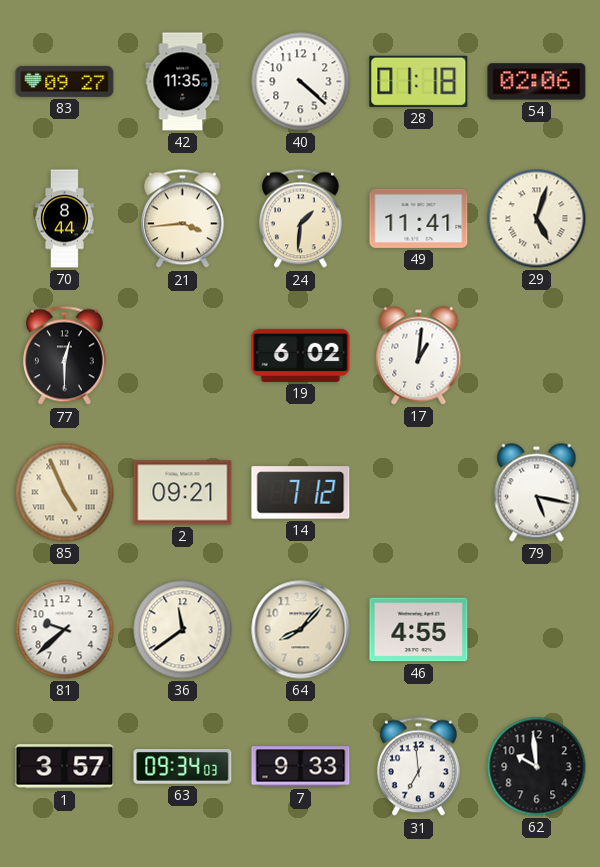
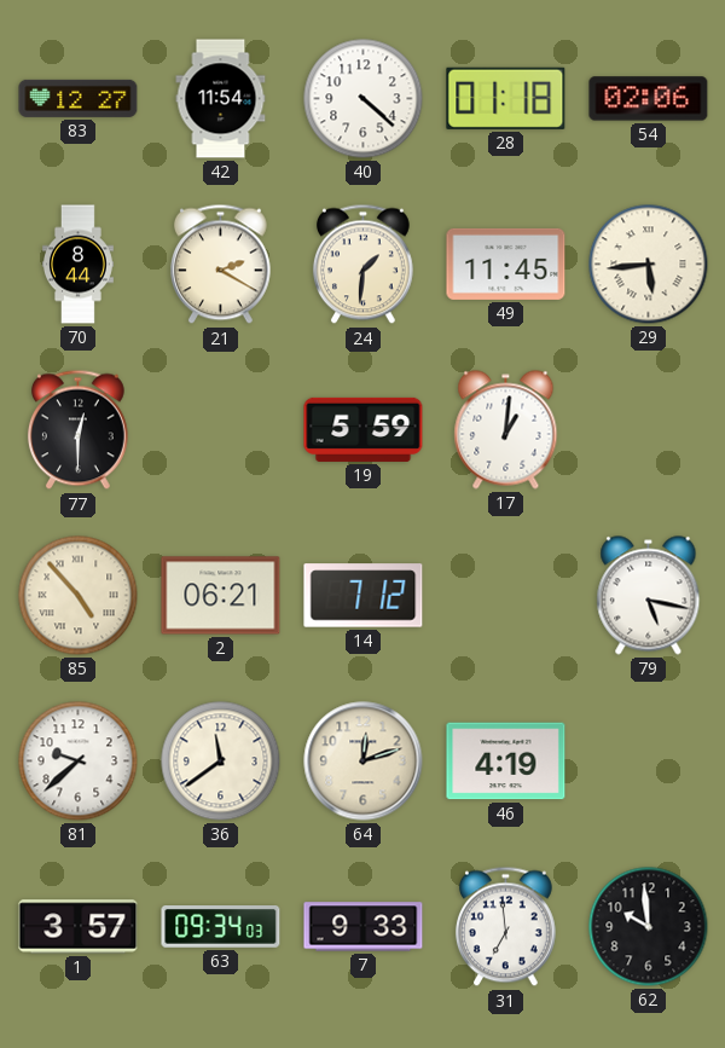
83: 09:27 -> 12:27
42: 11:35 -> 11:54
21: 3:44 -> 2:20
49: 11:41 -> 11:45
29: 5:03 -> 5:44
19: 6:02 -> 5:59
85: 4:56 -> 4:53
2: 09:21 -> 06:21
64: 8:07 -> 12:12
46: 4:55 -> 4:19
